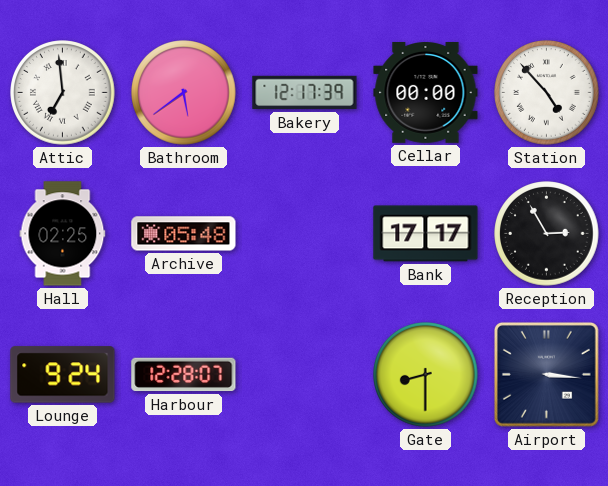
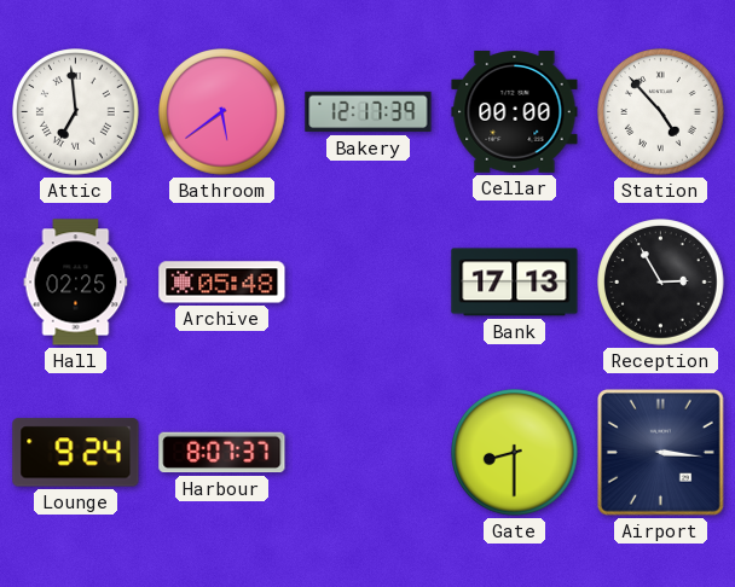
Bank: 17:17 -> 17:13
Harbour: 12:28 -> 8:07
